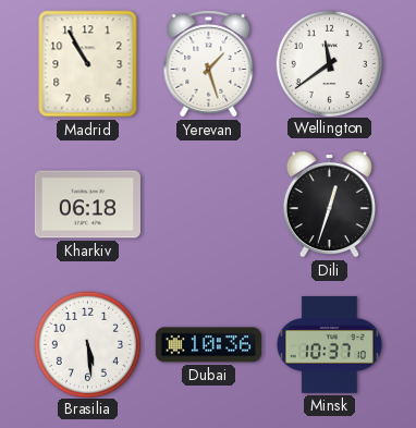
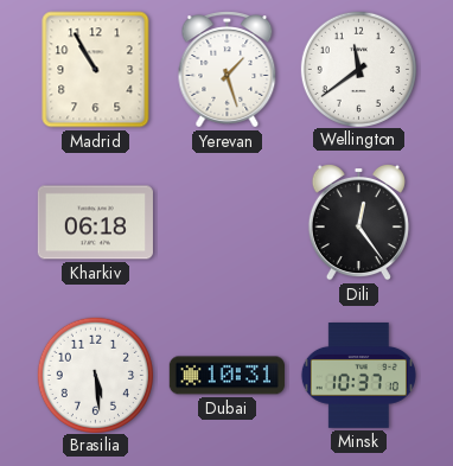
Dili: 12:33 -> 12:24
Dubai: 10:36 -> 10:31
